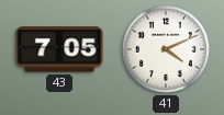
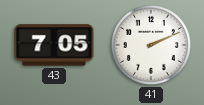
41: 4:11 -> 2:11
